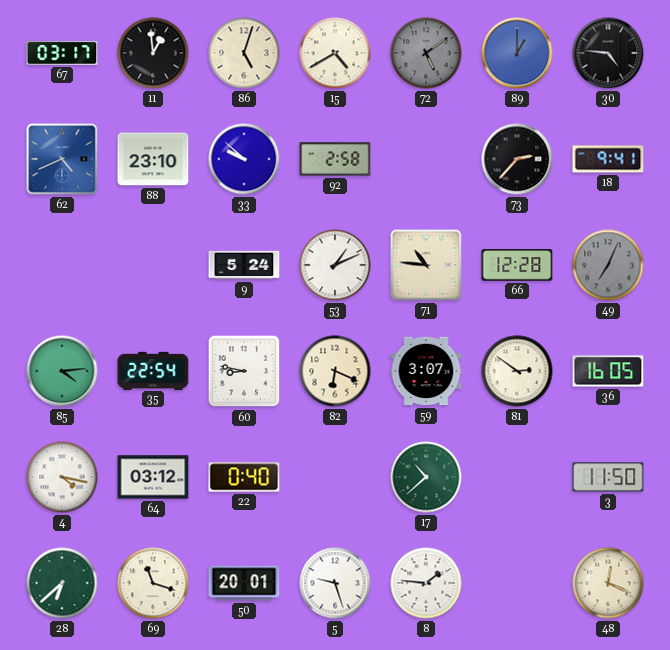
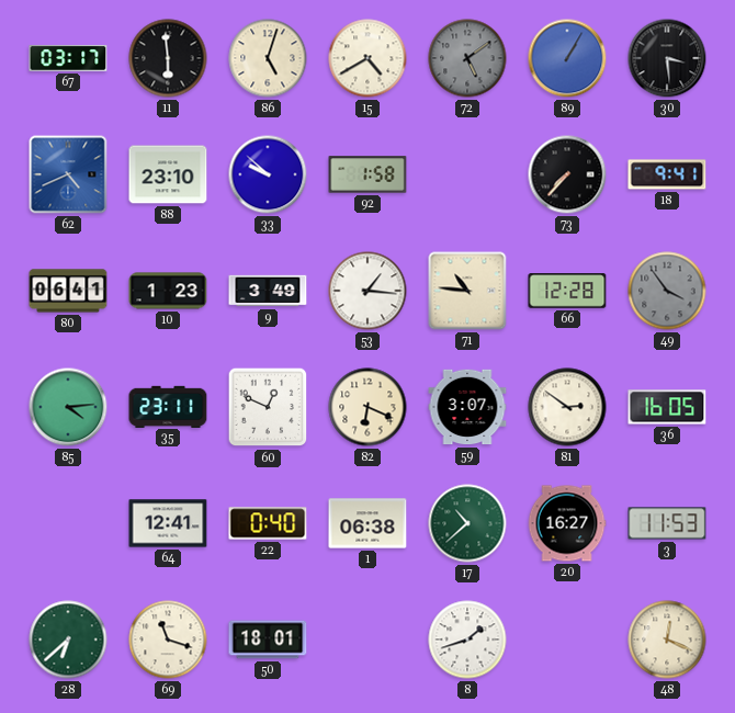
11: 12:59 -> 5:59
89: 1:00 -> 1:05
30: 4:46 -> 3:29
92: 2:58 -> 1:58
73: 2:37 -> 7:37
80: none -> 06:41
10: none -> 1:23
9: 5:24 -> 3:49
53: 1:11 -> 1:16
49: 7:04 -> 3:54
35: 22:54 -> 23:11
60: 8:47 -> 12:49
4: 4:17 -> none
64: 03:12 -> 12:41
1: none -> 06:38
20: none -> 16:27
3: 11:50 -> 11:53
50: 20:01 -> 18:01
5: 9:27 -> none
8: 1:46 -> 1:42
